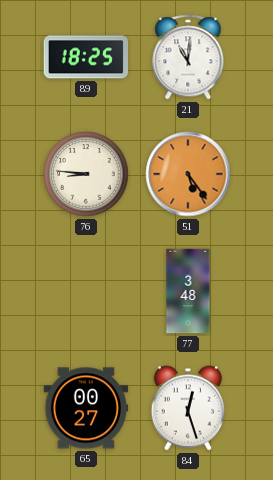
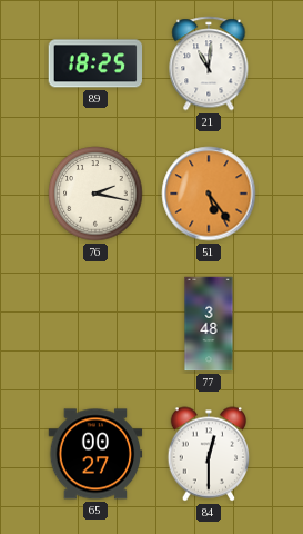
76: 8:46 -> 2:17
84: 12:27 -> 12:30
